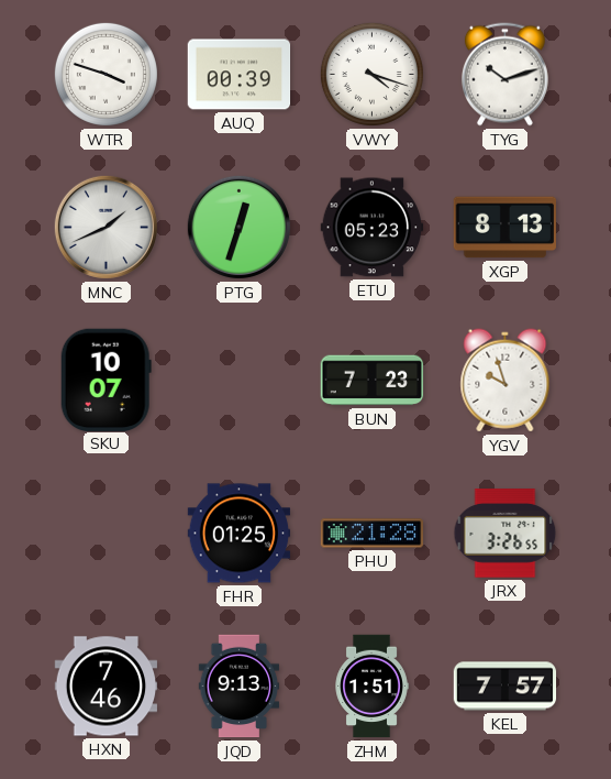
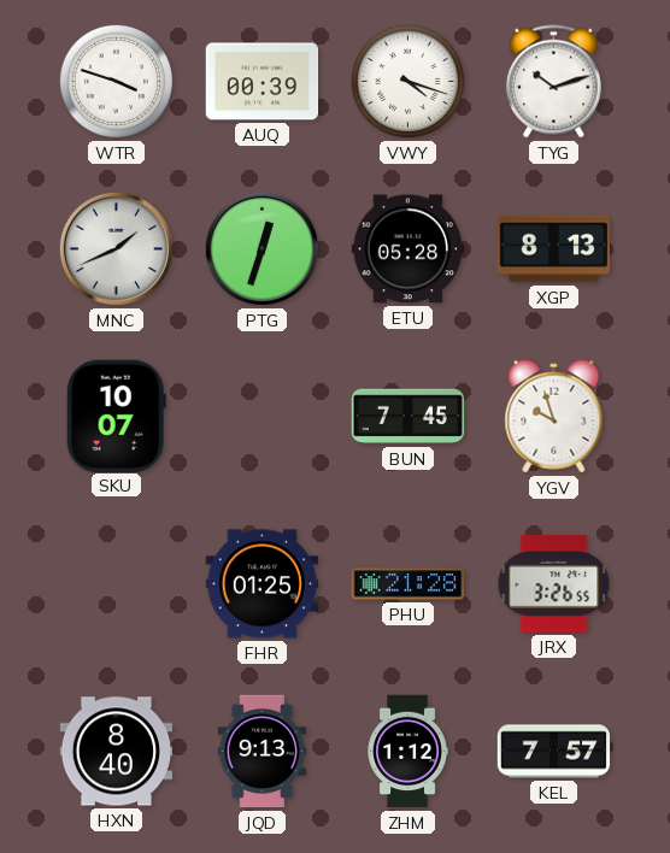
ETU: 05:23 -> 05:28
BUN: 7:23 -> 7:45
HXN: 7:46 -> 8:40
ZHM: 1:51 -> 1:12
